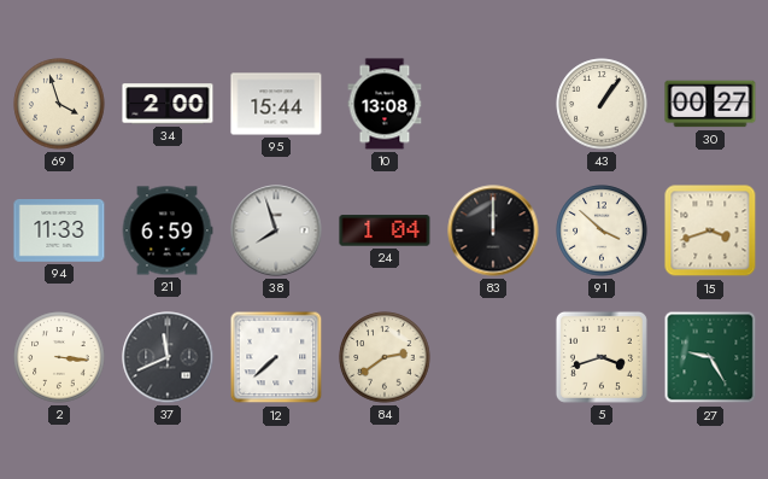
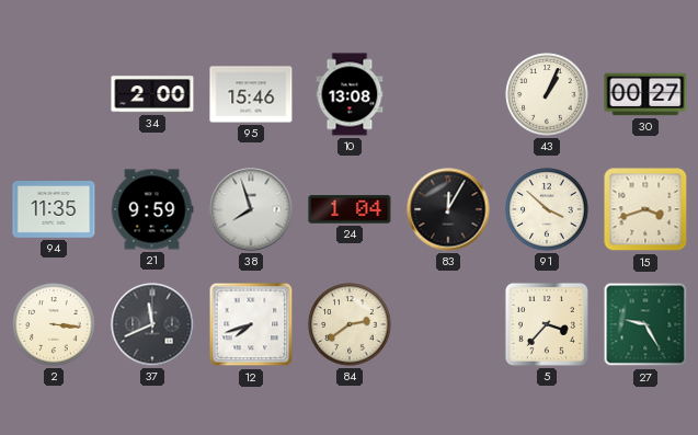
69: 3:57 -> none
95: 15:44 -> 15:46
43: 1:06 -> 1:04
94: 11:33 -> 11:35
21: 6:59 -> 9:59
83: 12:00 -> 12:05
12: 7:38 -> 7:42
5: 3:42 -> 3:37
